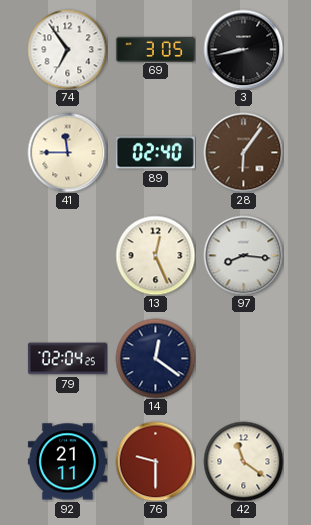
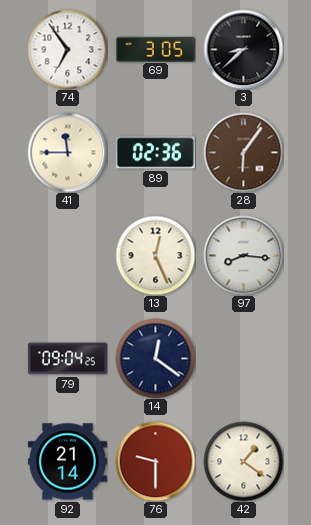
3: 8:43 -> 8:38
89: 02:40 -> 02:36
79: 02:04 -> 09:04
92: 21:11 -> 21:14
42: 11:21 -> 1:21
